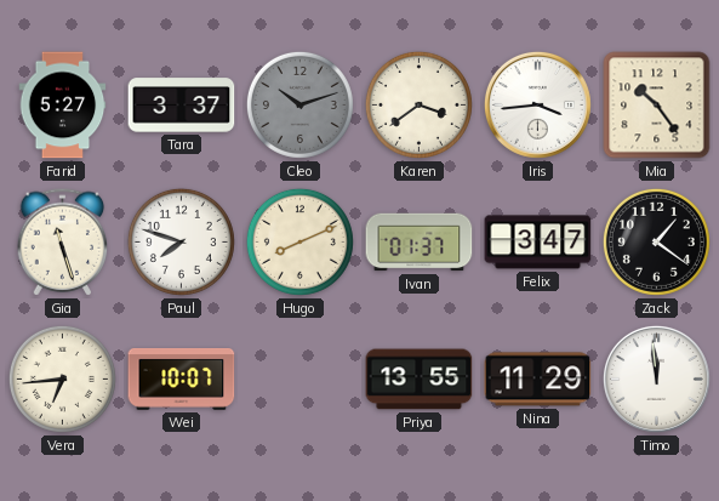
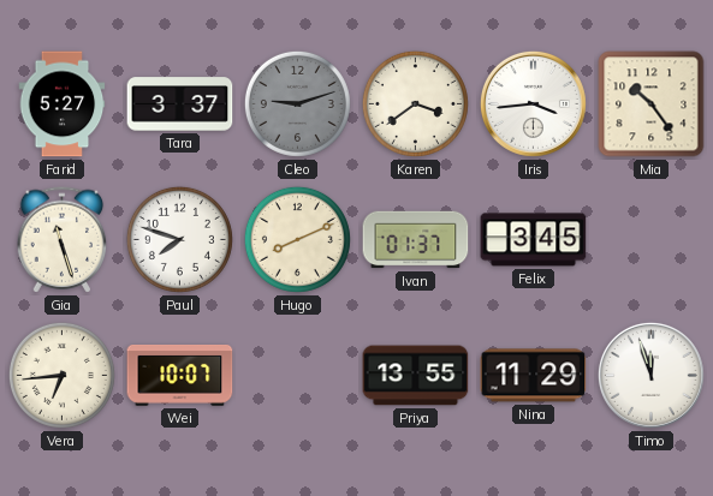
Cleo: 10:12 -> 9:12
Felix: 3:47 -> 3:45
Zack: 1:21 -> none
Timo: 11:59 -> 11:57
